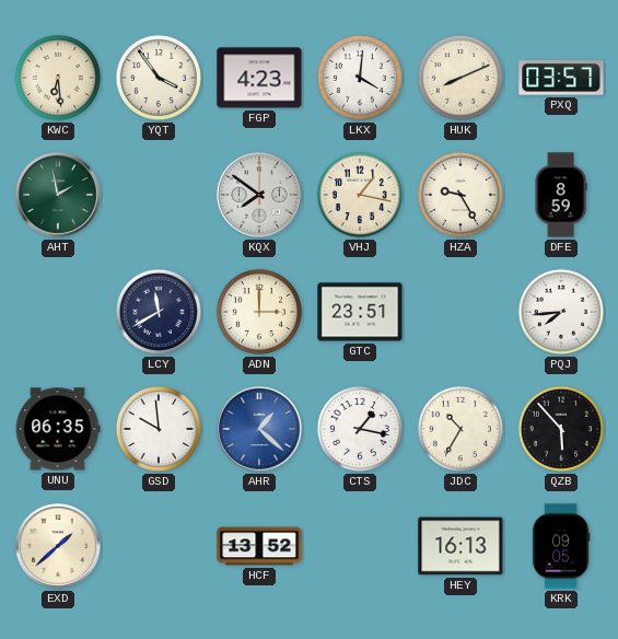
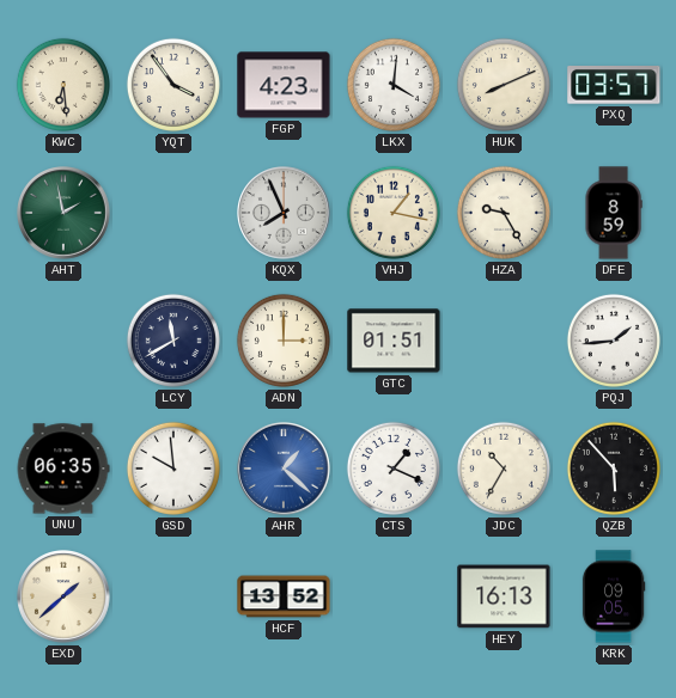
KQX: 7:51 -> 7:56
GTC: 23:51 -> 01:51
PQJ: 7:44 -> 1:44
CTS: 1:17 -> 1:19
